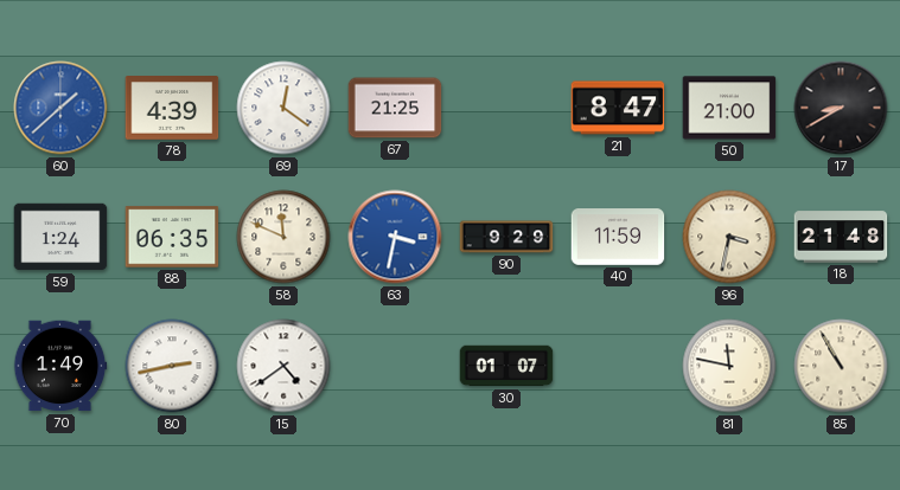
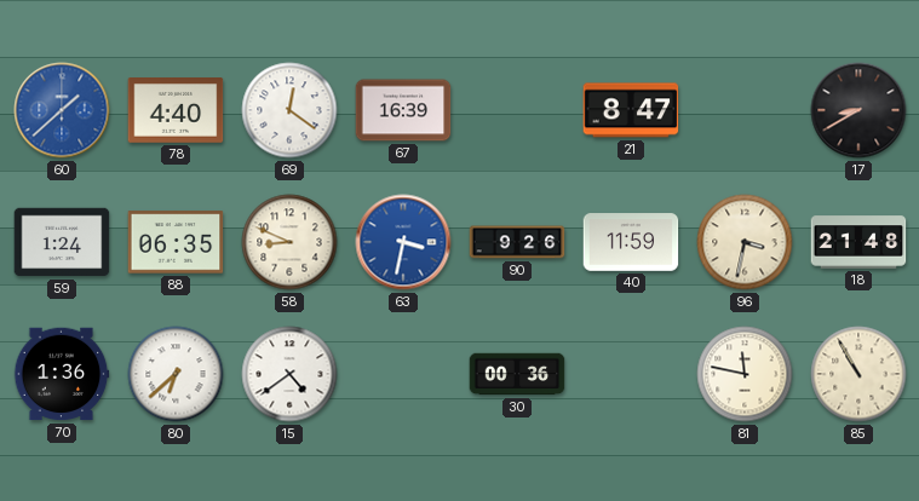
78: 4:39 -> 4:40
67: 21:25 -> 16:39
50: 21:00 -> none
58: 11:49 -> 8:49
90: 9:29 -> 9:26
70: 1:49 -> 1:36
80: 2:43 -> 6:38
30: 01:07 -> 00:36
